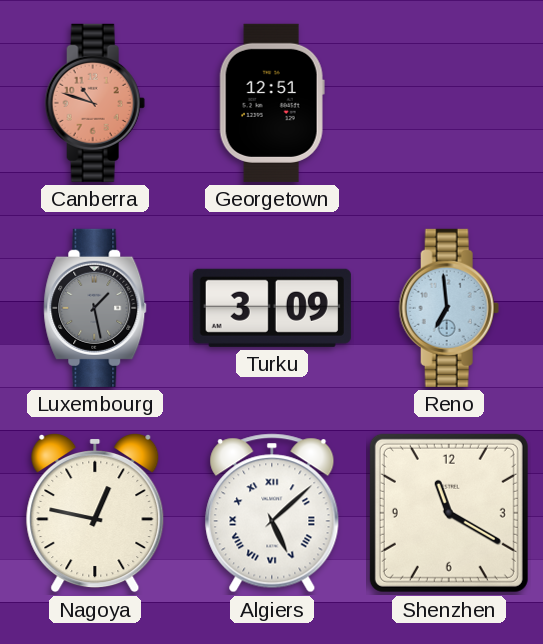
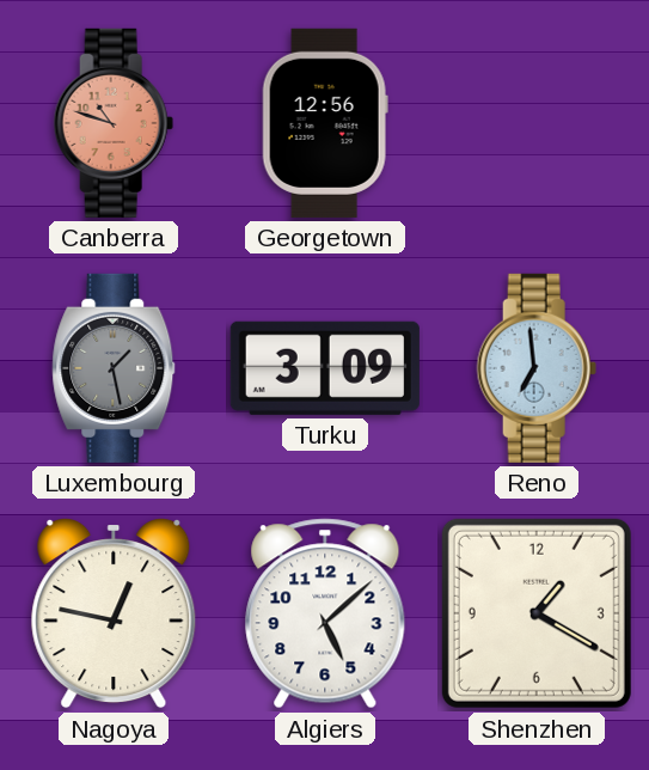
Georgetown: 12:51 -> 12:56
Algiers numerals: Roman -> Arabic
Shenzhen: 11:20 -> 1:20
